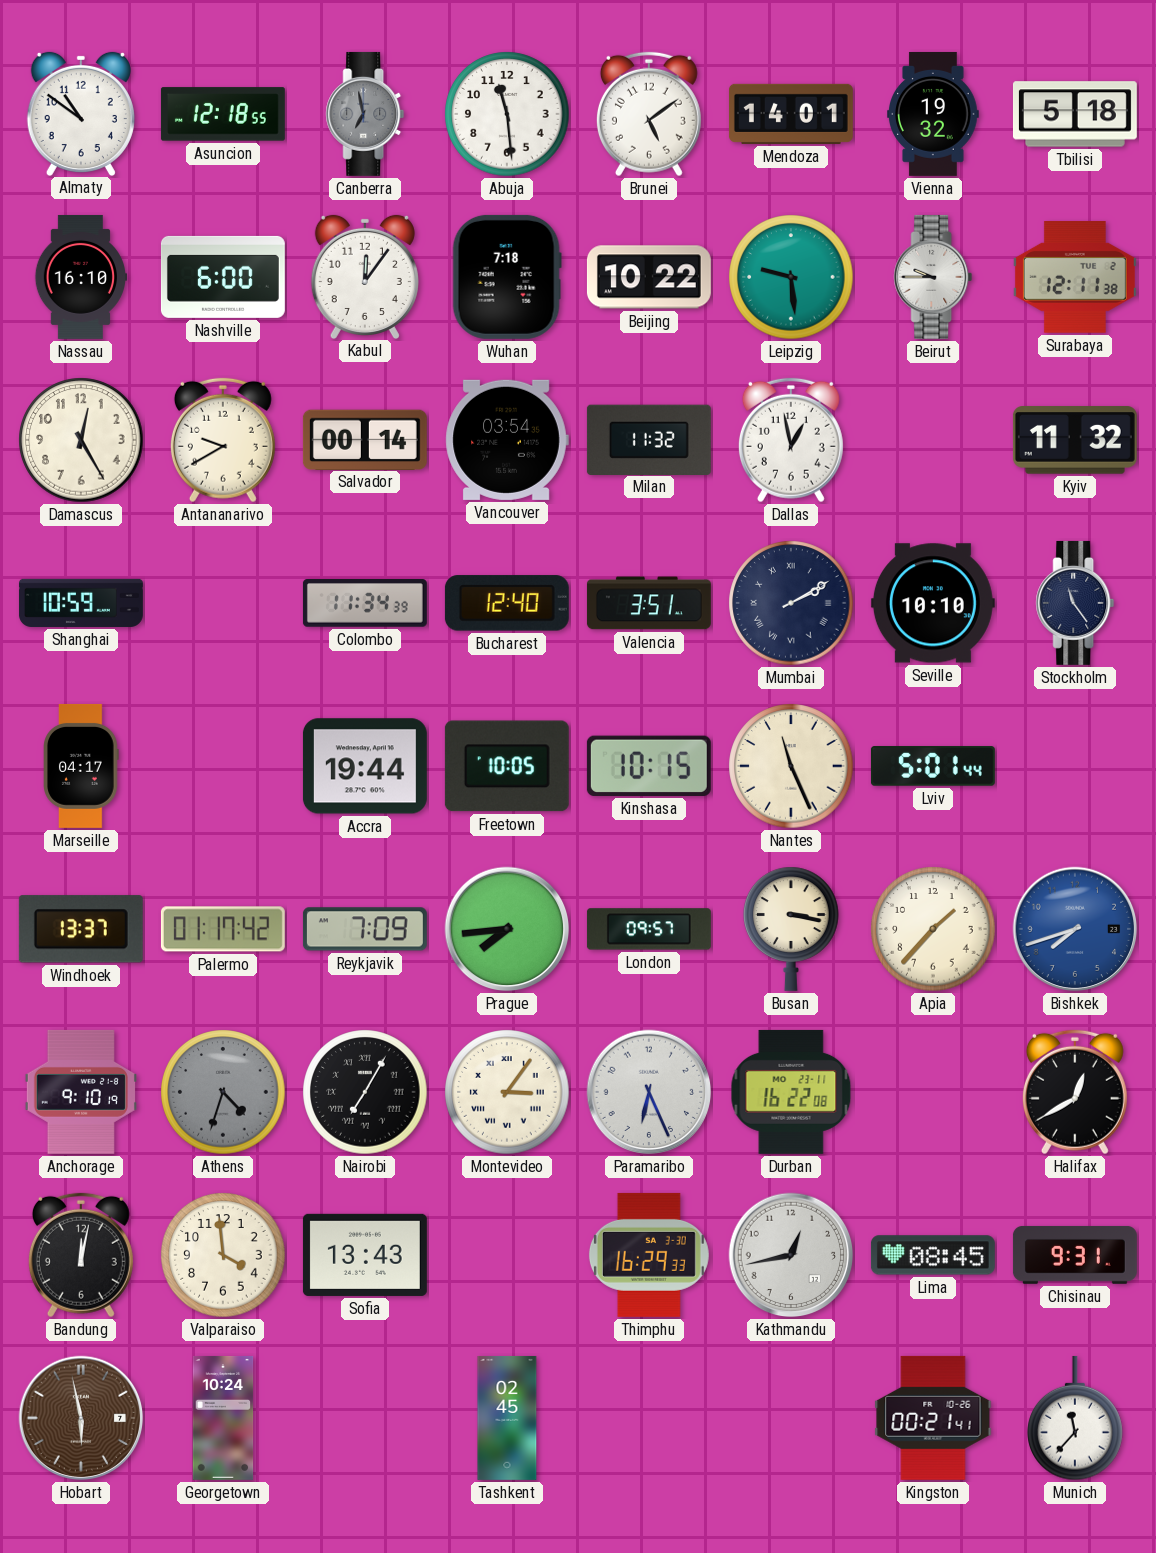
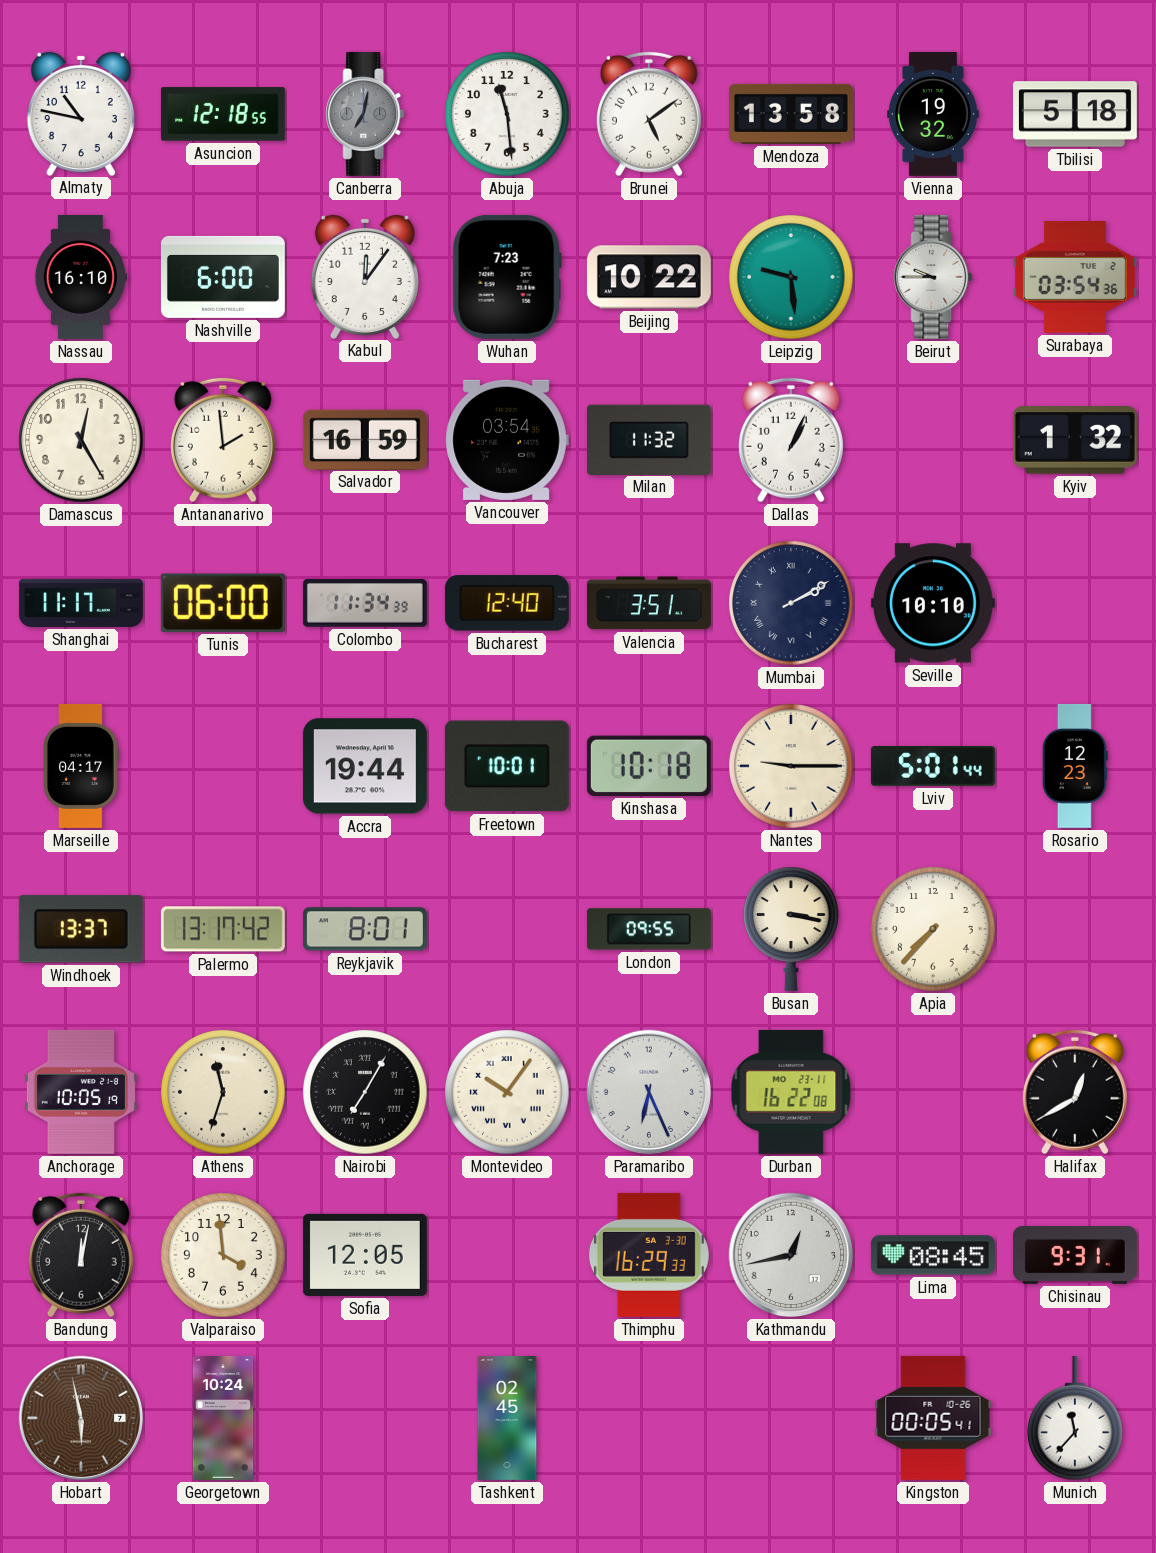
Almaty: 10:51 -> 10:47
Canberra: 6:58 -> 7:02
Mendoza: 14:01 -> 13:58
Wuhan: 7:18 -> 7:23
Surabaya: 12:11 -> 03:54
Antananarivo: 9:40 -> 1:59
Salvador: 00:14 -> 16:59
Dallas: 12:58 -> 1:04
Kyiv: 11:32 -> 1:32
Shanghai: 10:59 -> 11:17
Tunis: none -> 06:00
Stockholm: 11:24 -> none
Freetown: 10:05 -> 10:01
Kinshasa: 10:15 -> 10:18
Nantes: 11:26 -> 9:15
Rosario: none -> 12:23
Palermo: 01:17 -> 13:17
Reykjavik: 7:09 -> 8:01
Prague: 7:44 -> none
London: 09:57 -> 09:55
Apia: 1:37 -> 7:37
Bishkek: 7:42 -> none
Anchorage: 9:10 -> 10:05
Athens: 4:33 -> 11:33
Athens dial: grey -> cream
Montevideo: 3:06 -> 10:06
Sofia: 13:43 -> 12:05
Kingston: 00:21 -> 00:05
